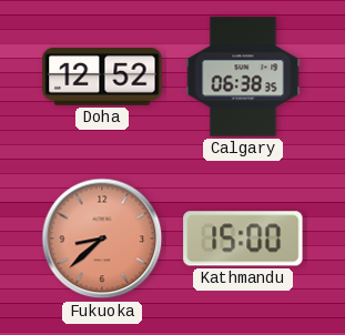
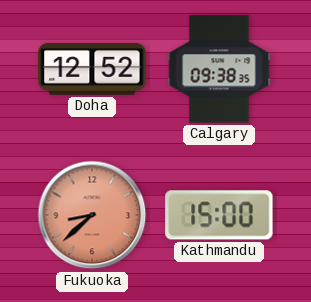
Calgary: 06:38 -> 09:38
